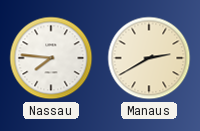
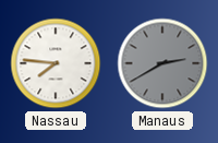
Manaus dial: cream -> grey
